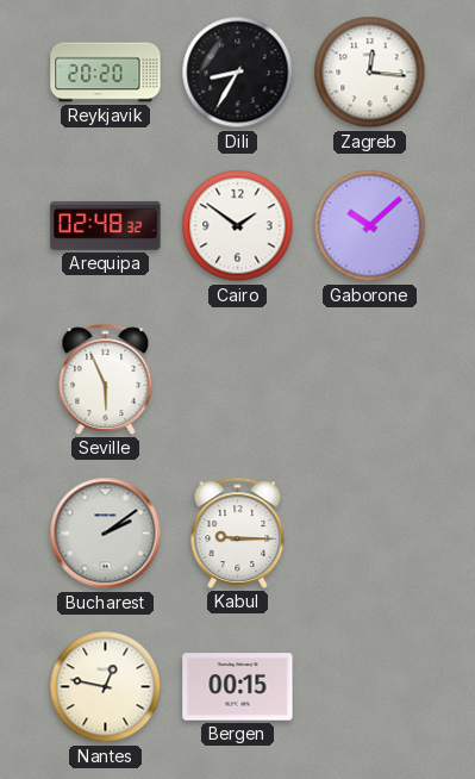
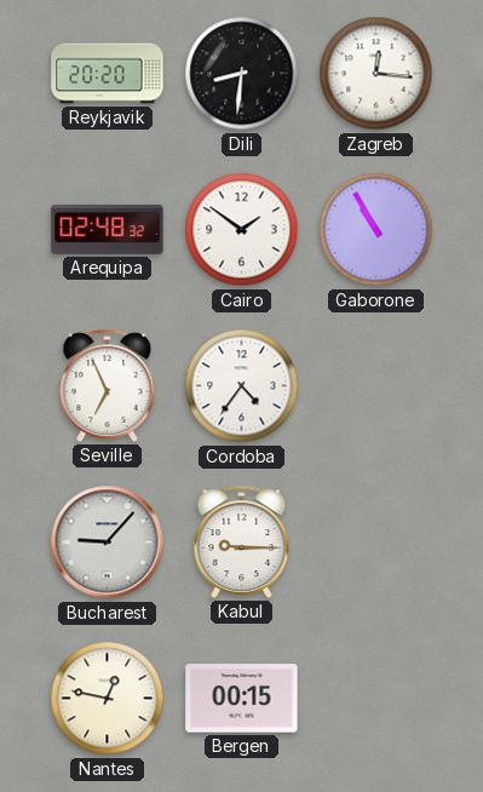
Dili: 8:35 -> 8:31
Gaborone: 10:08 -> 10:55
Seville: 5:56 -> 6:56
Cordoba: none -> 4:36
Bucharest: 2:09 -> 9:07
